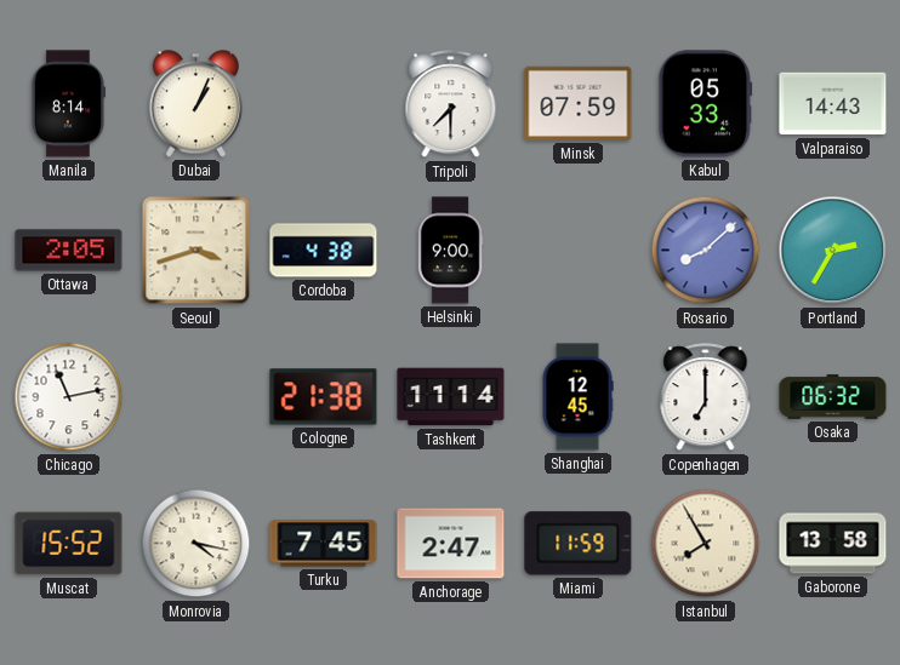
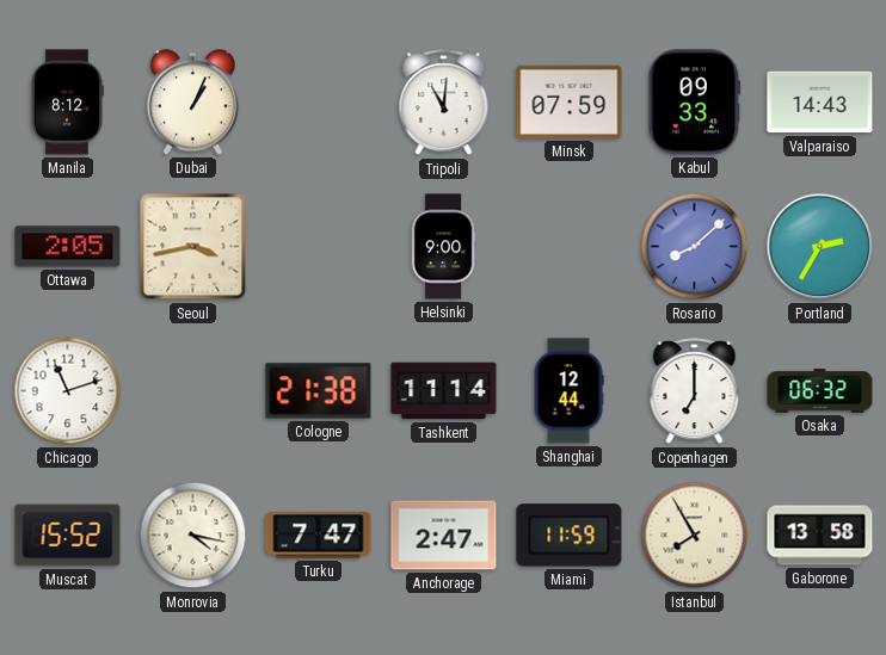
Manila: 8:14 -> 8:12
Tripoli: 7:30 -> 11:01
Kabul: 05:33 -> 09:33
Seoul: 3:42 -> 3:43
Cordoba: 4:38 -> none
Chicago: 11:13 -> 11:12
Shanghai: 12:45 -> 12:44
Turku: 7:45 -> 7:47
